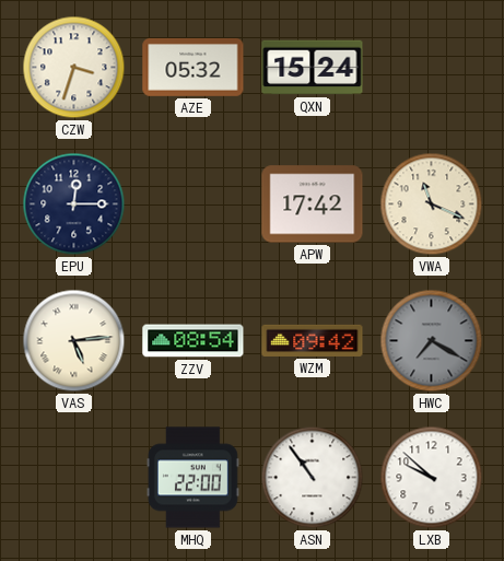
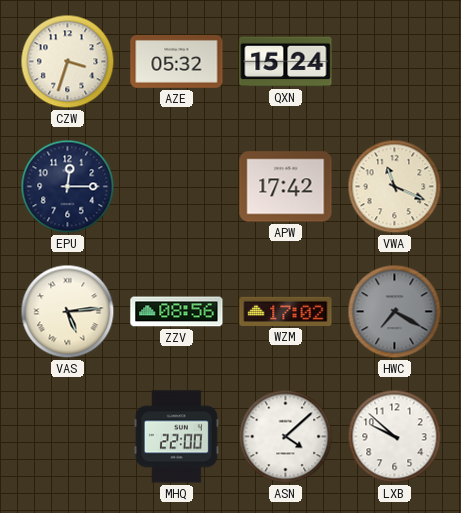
ZZV: 08:54 -> 08:56
WZM: 09:42 -> 17:02
ASN: 10:54 -> 4:08
